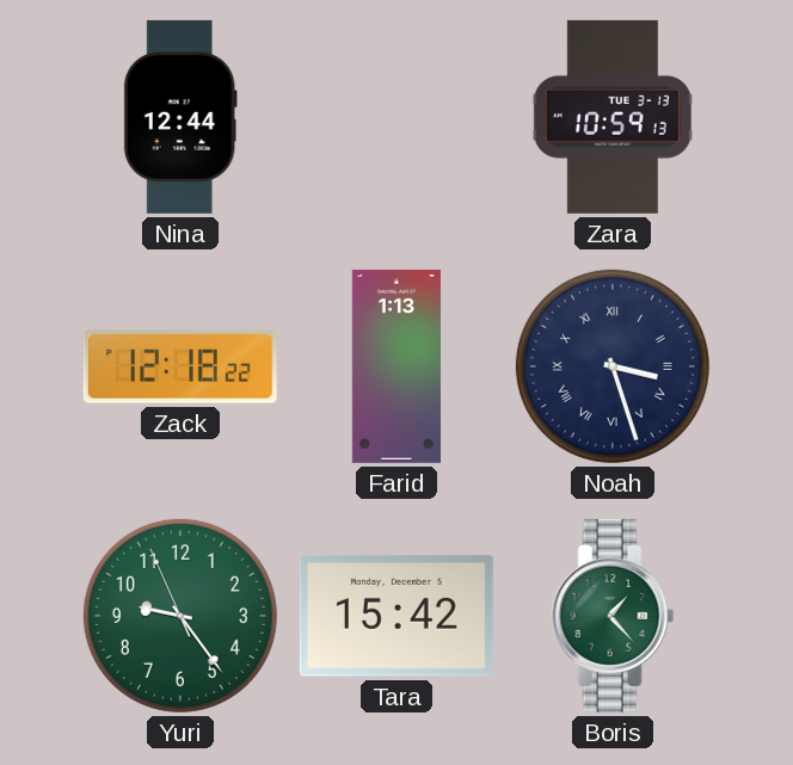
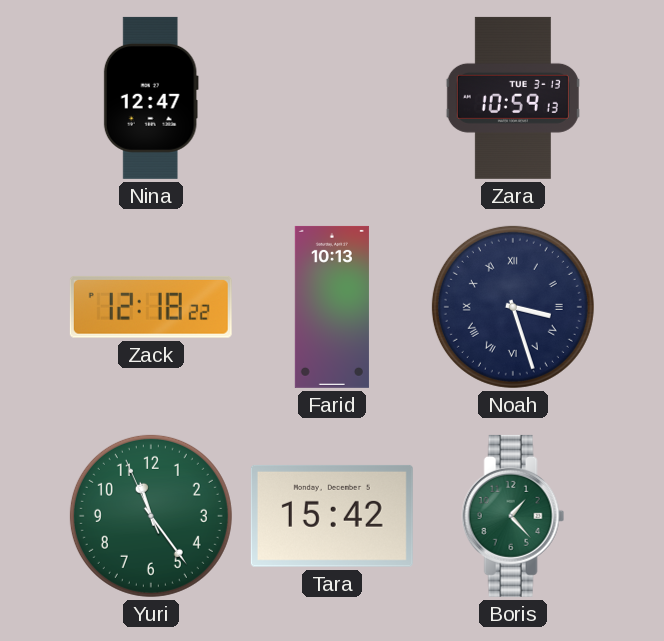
Nina: 12:44 -> 12:47
Farid: 1:13 -> 10:13
Yuri: 9:23 -> 11:23
